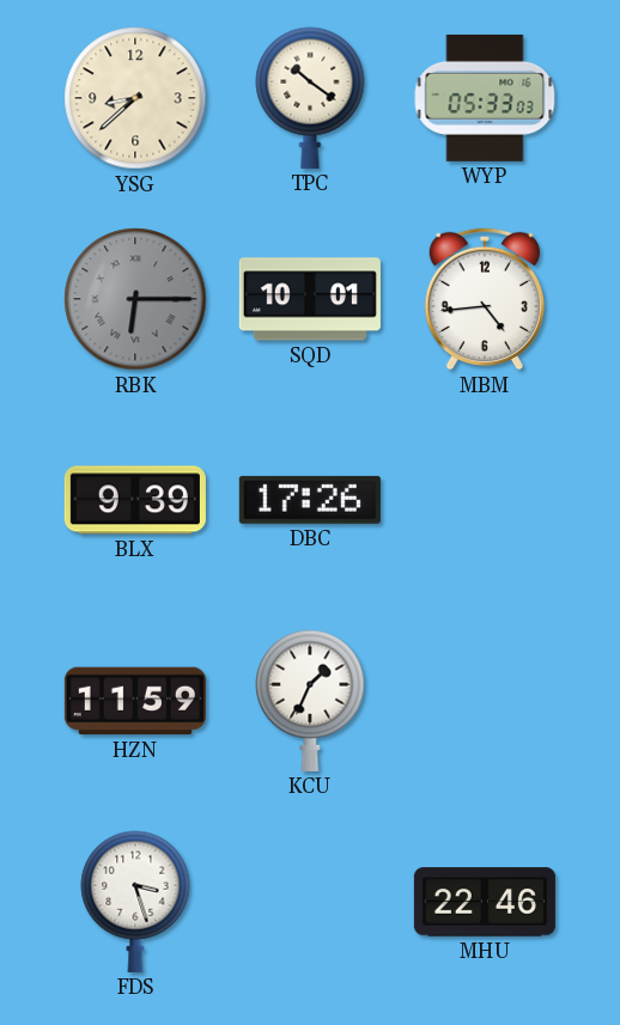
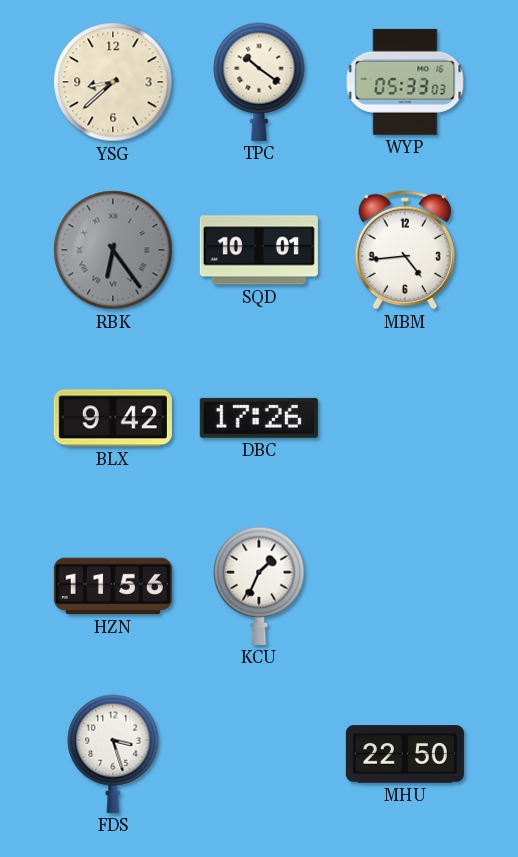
RBK: 6:15 -> 6:24
BLX: 9:39 -> 9:42
HZN: 11:59 -> 11:56
MHU: 22:46 -> 22:50
